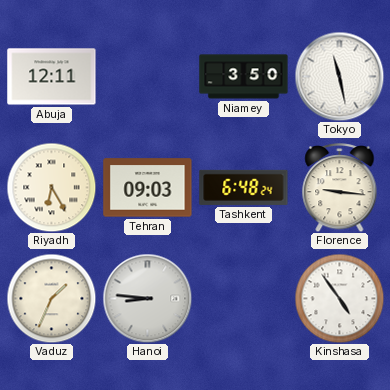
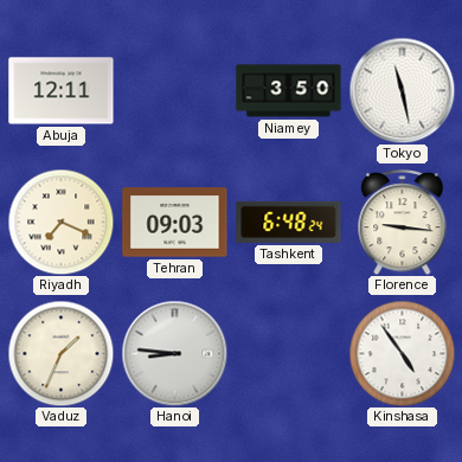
Riyadh: 6:25 -> 7:19
